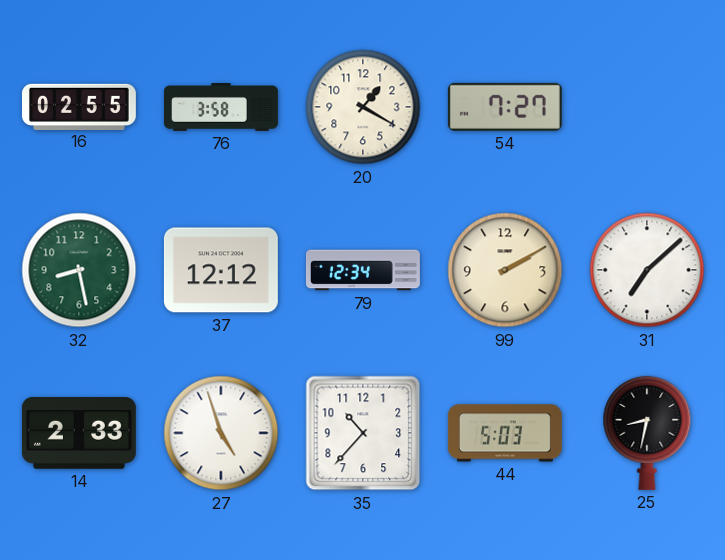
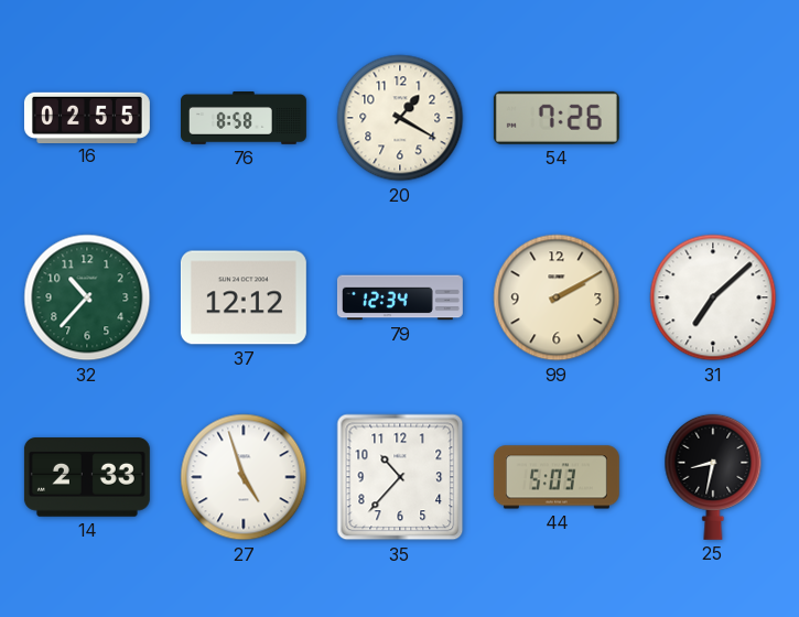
76: 3:58 -> 8:58
54: 7:27 -> 7:26
32: 8:28 -> 10:37
